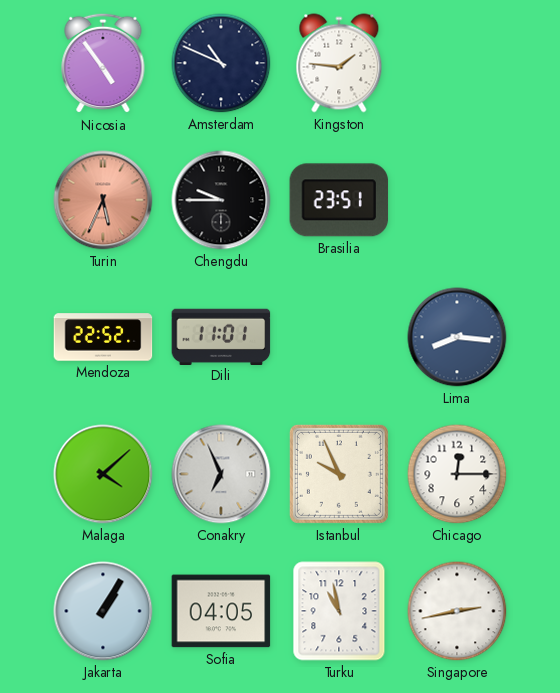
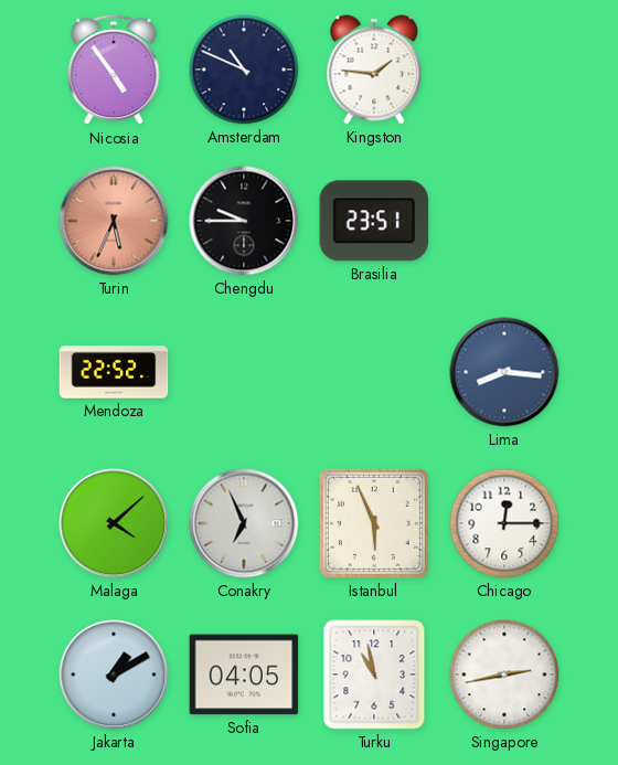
Dili: 11:01 -> none
Istanbul: 9:56 -> 5:56
Jakarta: 1:05 -> 1:10
